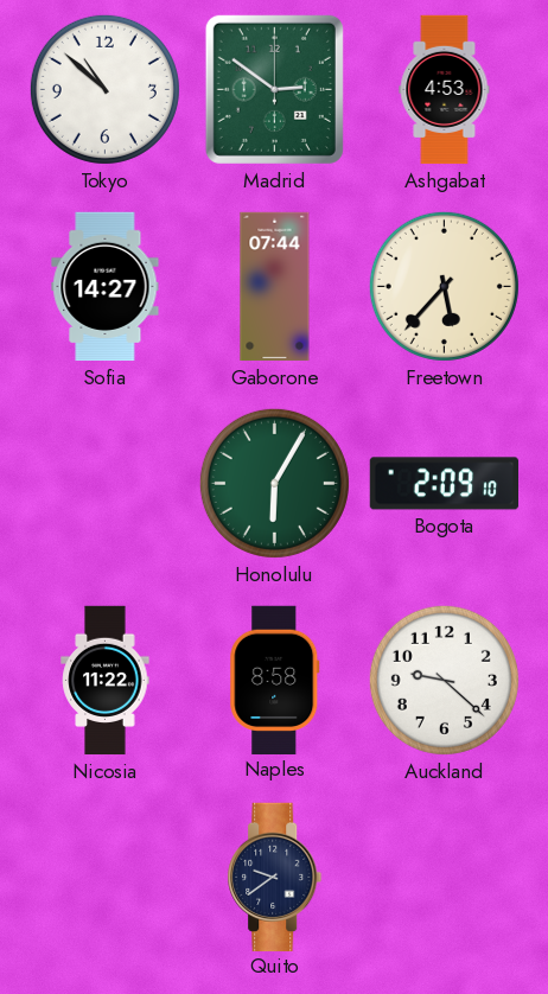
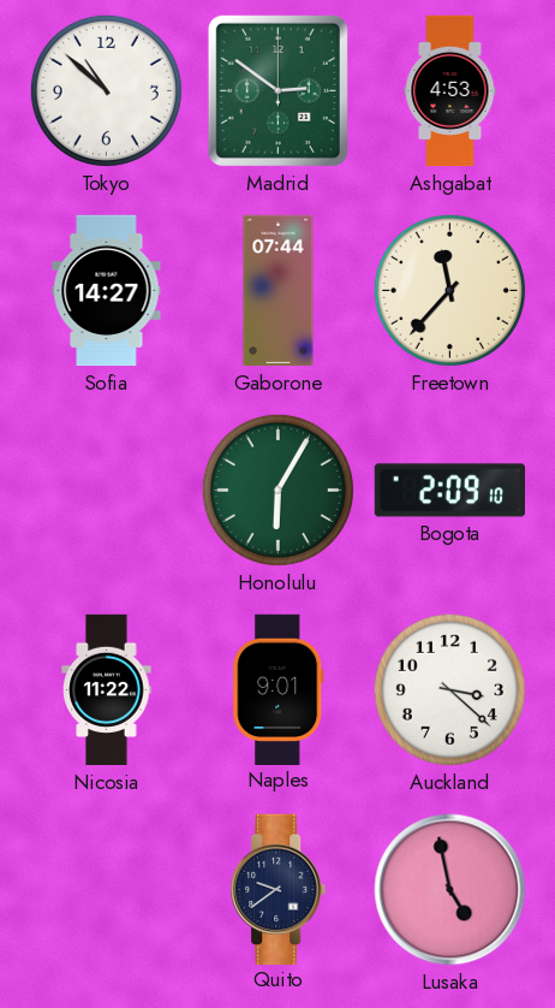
Freetown: 5:37 -> 11:37
Naples: 8:58 -> 9:01
Auckland: 9:22 -> 3:22
Lusaka: none -> 4:58
